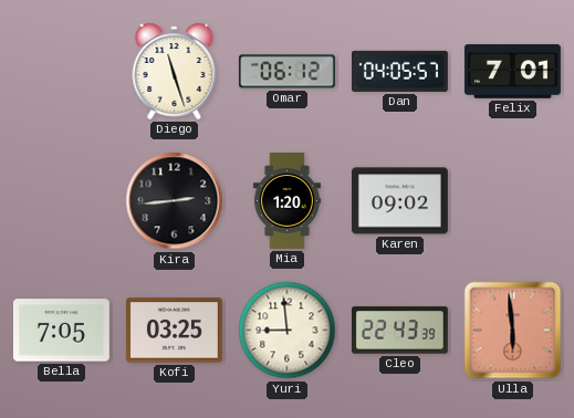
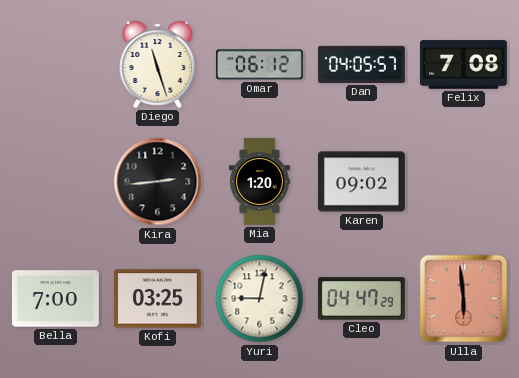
Felix: 7:01 -> 7:08
Bella: 7:05 -> 7:00
Yuri: 8:59 -> 9:02
Cleo: 22:43 -> 04:47
